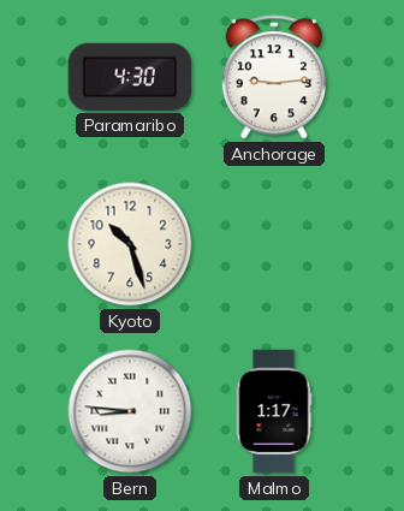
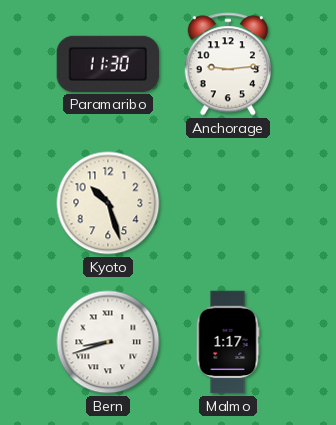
Paramaribo: 4:30 -> 11:30
Bern: 8:46 -> 8:42
